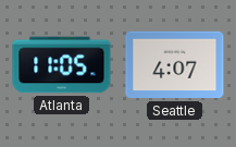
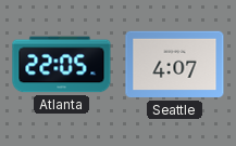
Atlanta: 11:05 -> 22:05
